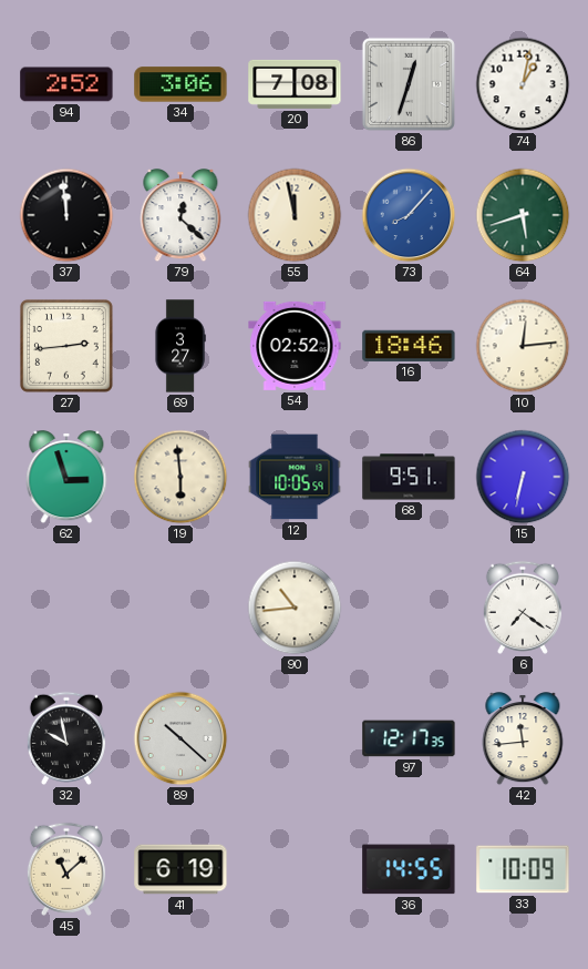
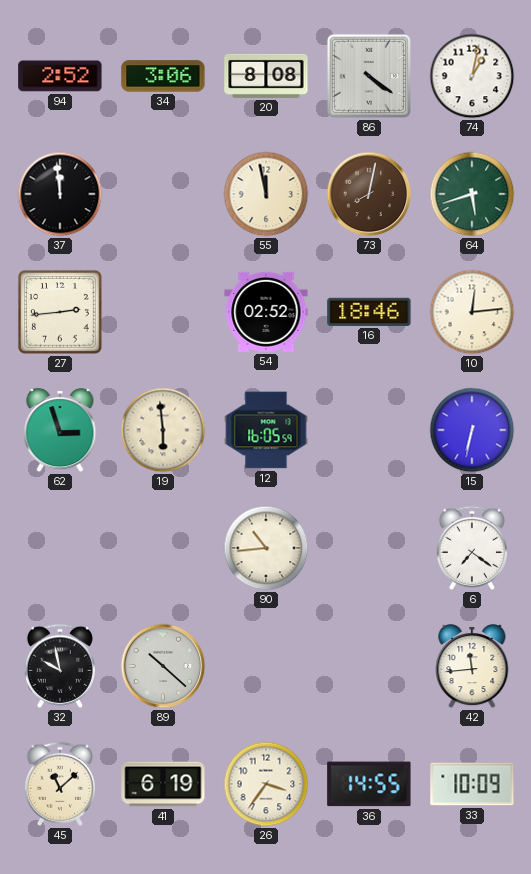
20: 7:08 -> 8:08
86: 12:33 -> 4:21
79: 12:22 -> none
73: 8:07 -> 8:02
73 dial: blue -> brown
69: 3:27 -> none
12: 10:05 -> 16:05
68: 9:51 -> none
97: 12:17 -> none
26: none -> 3:36
